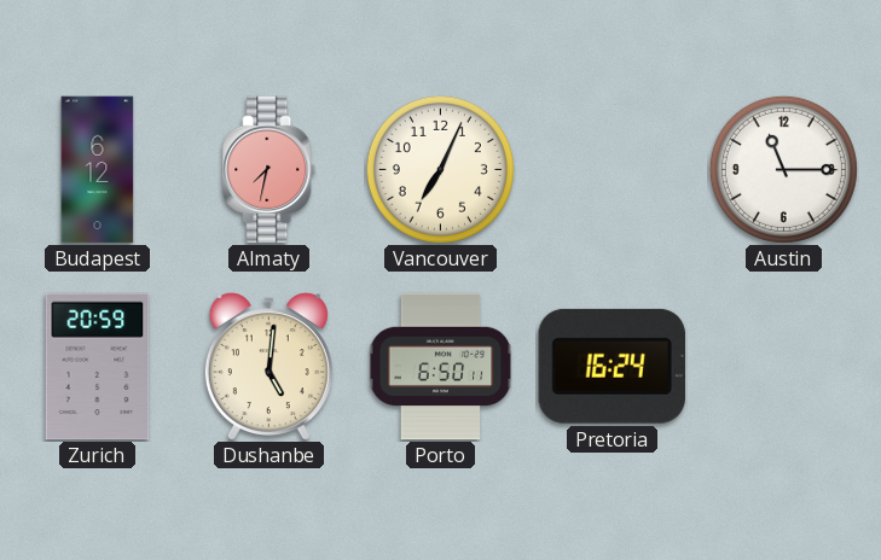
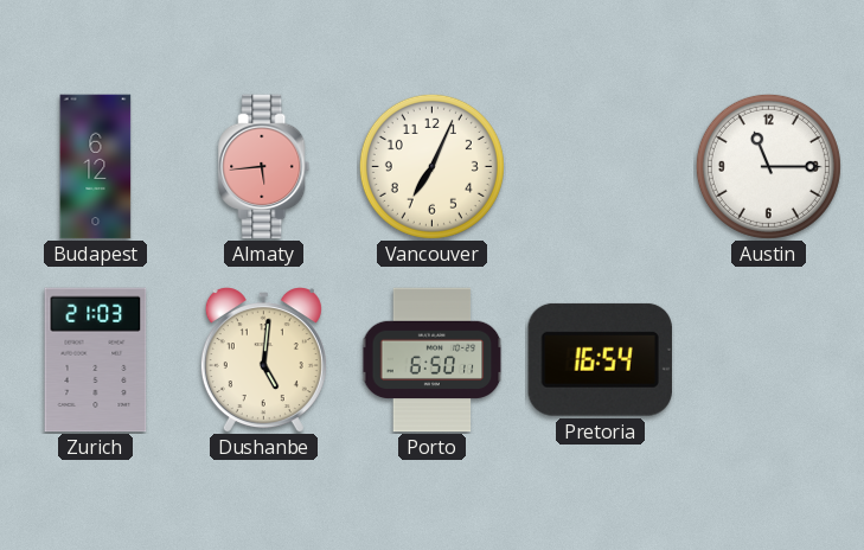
Almaty: 7:32 -> 5:44
Zurich: 20:59 -> 21:03
Pretoria: 16:24 -> 16:54
